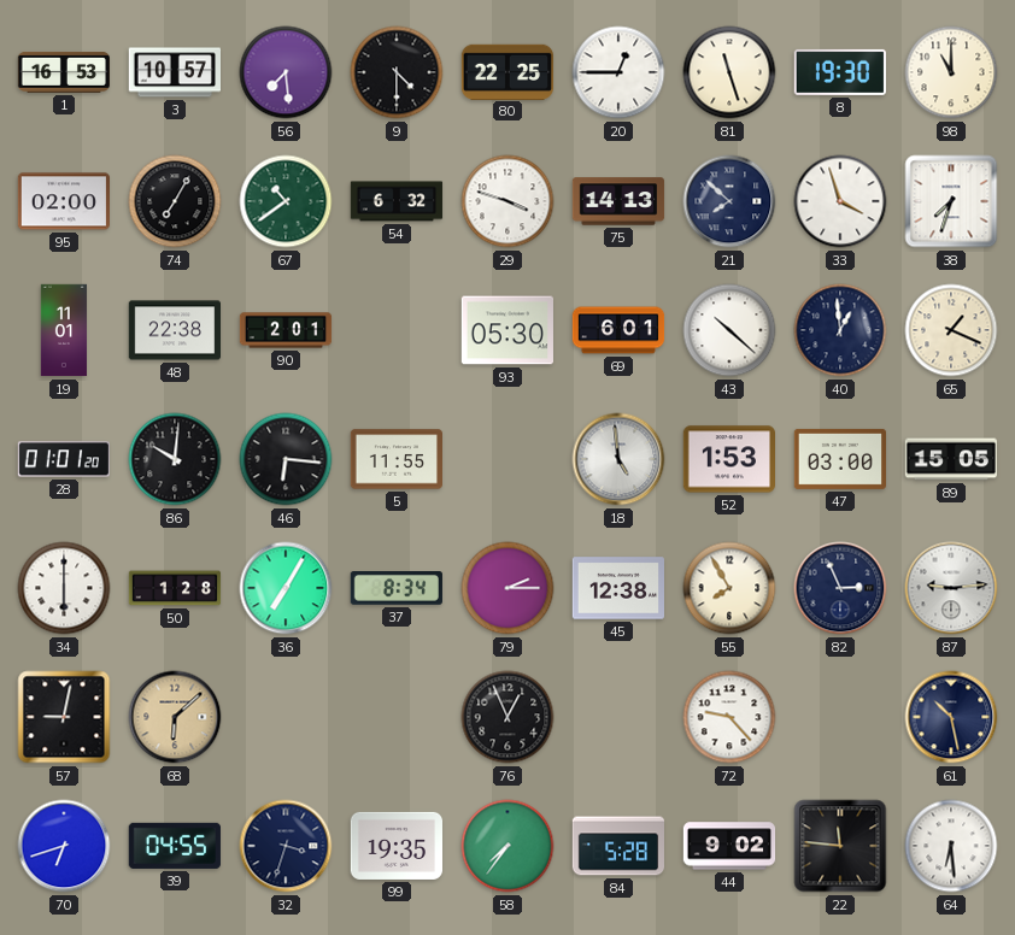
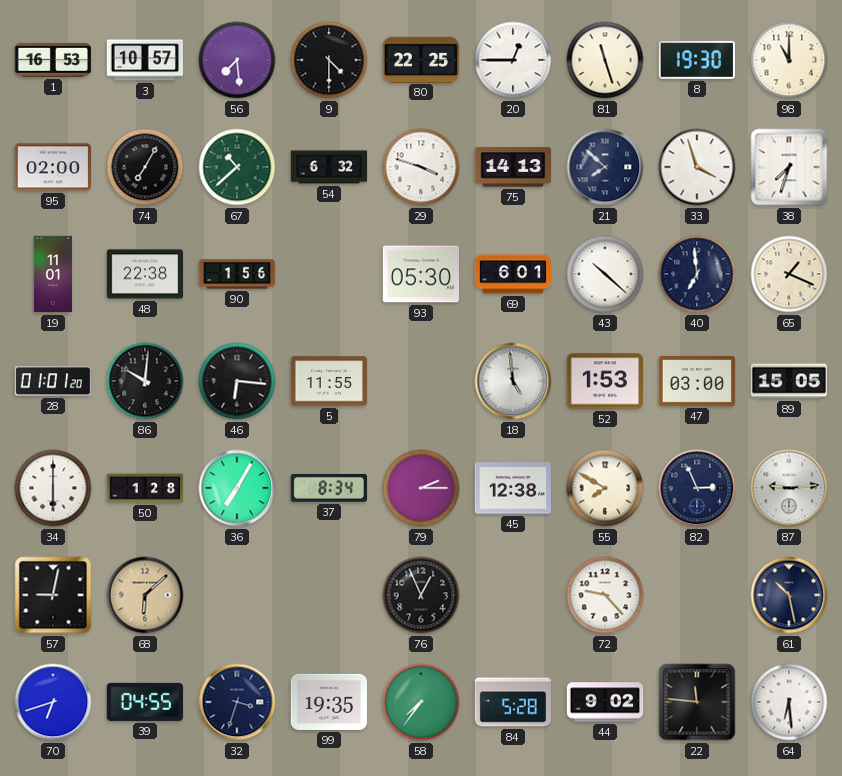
67: 10:39 -> 10:38
90: 2:01 -> 1:56
40: 12:59 -> 6:59
55: 7:55 -> 7:50
